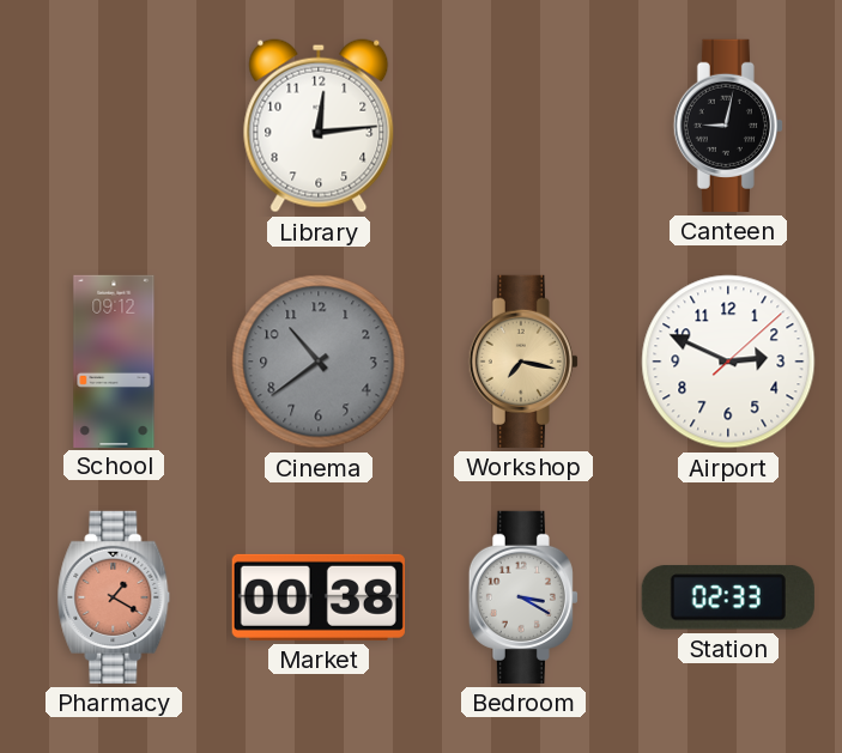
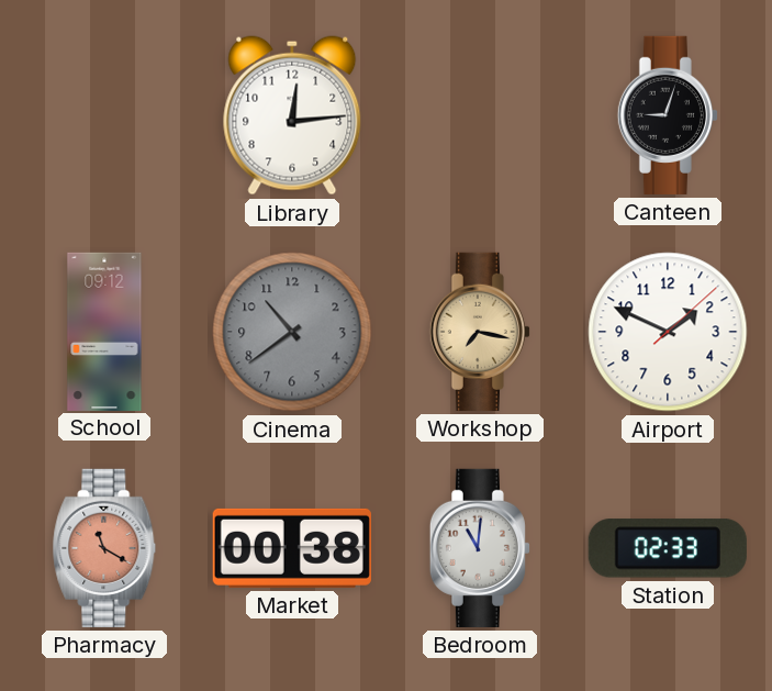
Canteen: 9:02 -> 9:03
Airport: 2:49 -> 1:49
Pharmacy: 1:20 -> 11:20
Bedroom: 3:20 -> 11:01
